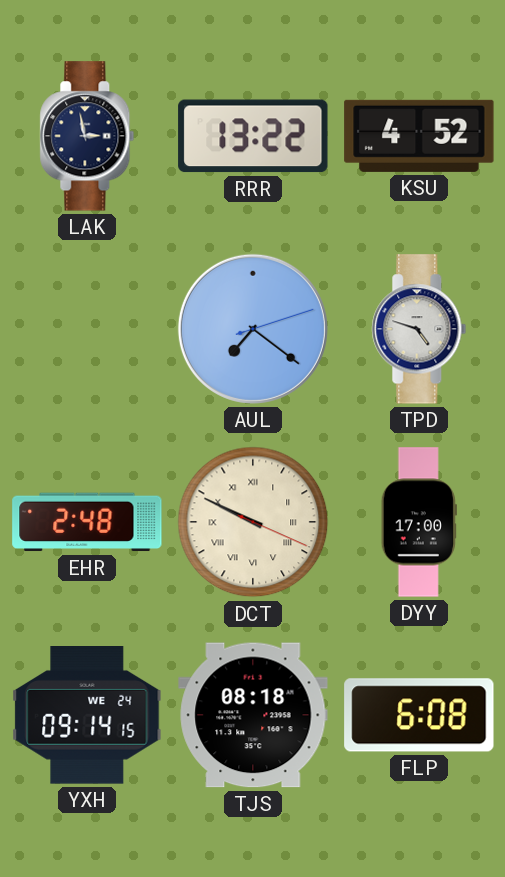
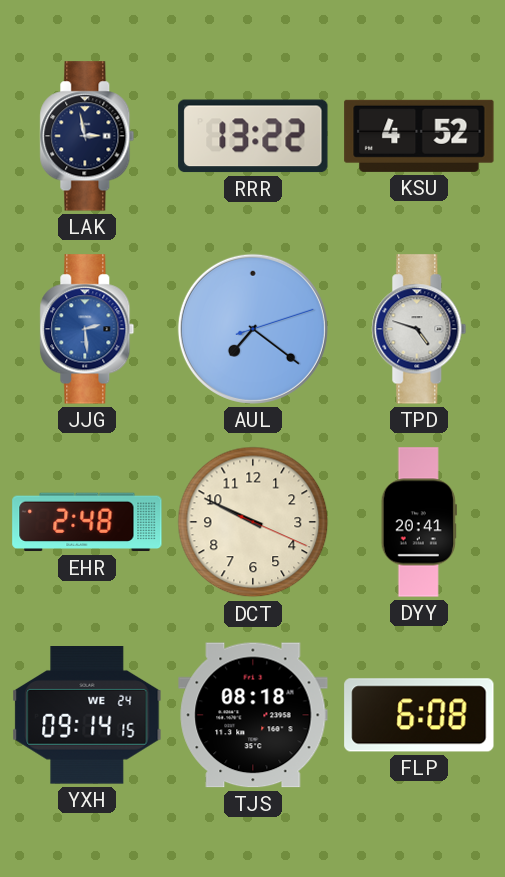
JJG: none -> 2:29
DCT numerals: Roman -> Arabic
DYY: 17:00 -> 20:41
